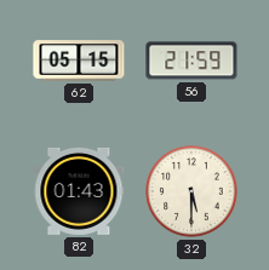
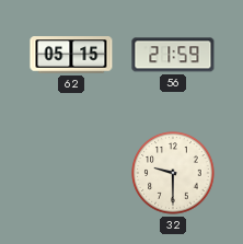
82: 01:43 -> none
32: 5:30 -> 9:30
